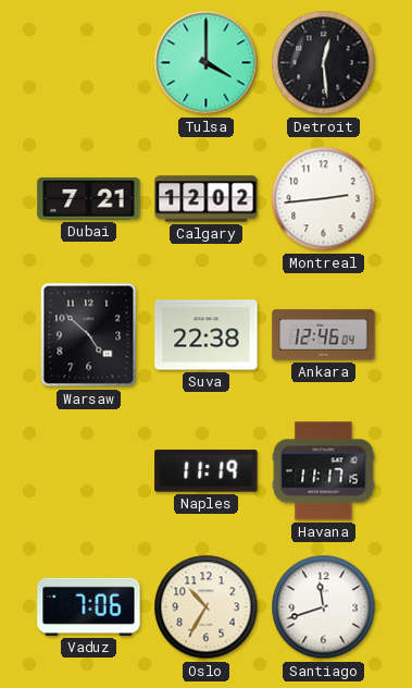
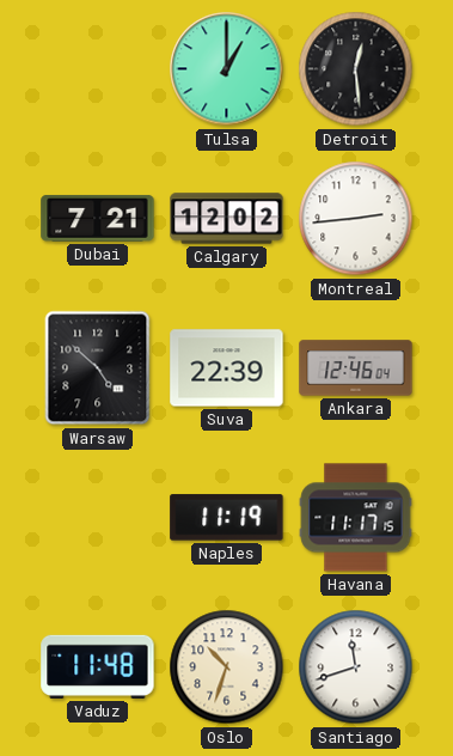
Tulsa: 4:00 -> 1:00
Suva: 22:38 -> 22:39
Vaduz: 7:06 -> 11:48
Oslo: 10:35 -> 10:33
